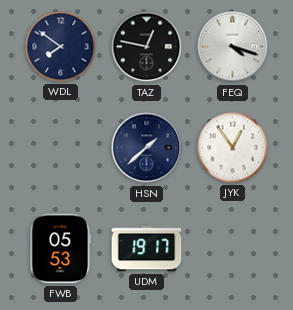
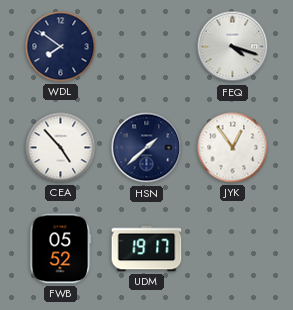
TAZ: 12:47 -> none
CEA: none -> 4:53
FWB: 05:53 -> 05:52
